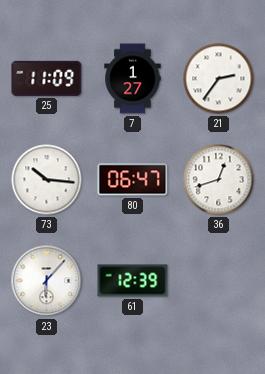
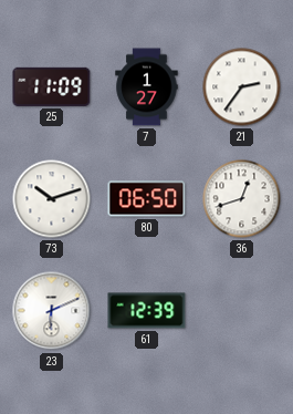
73: 10:16 -> 10:12
80: 06:47 -> 06:50
23: 6:07 -> 6:11
